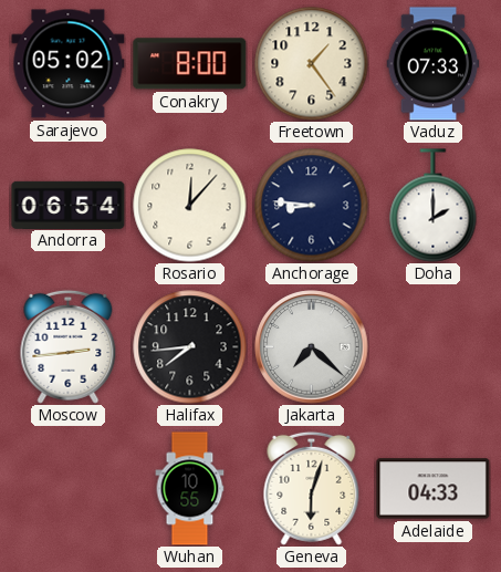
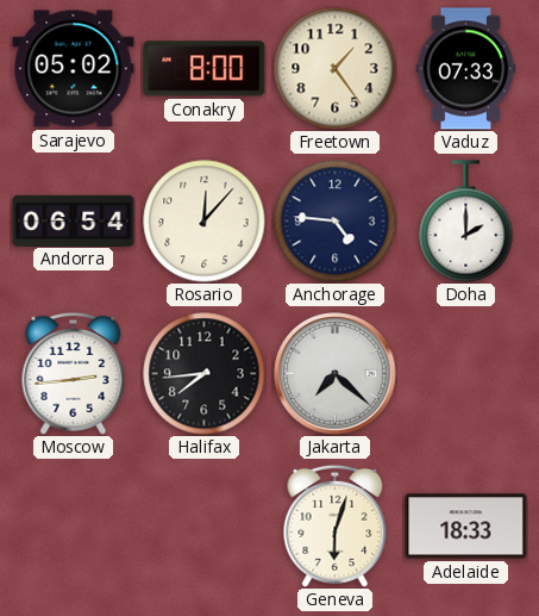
Anchorage: 8:46 -> 4:46
Wuhan: 10:55 -> none
Adelaide: 04:33 -> 18:33
